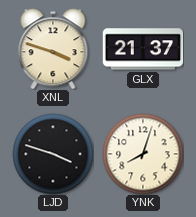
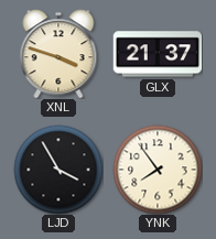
LJD: 3:48 -> 3:55
YNK: 8:03 -> 7:54
